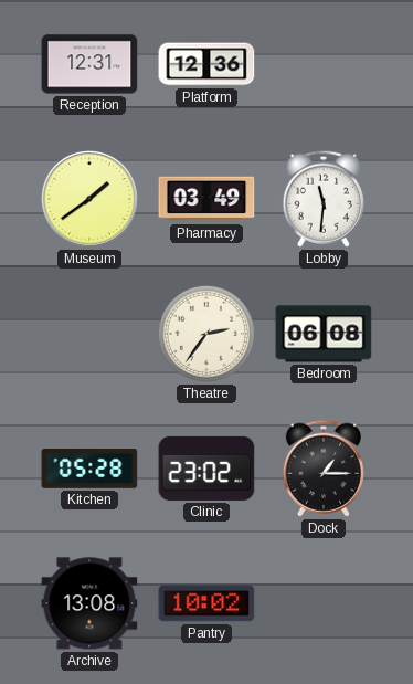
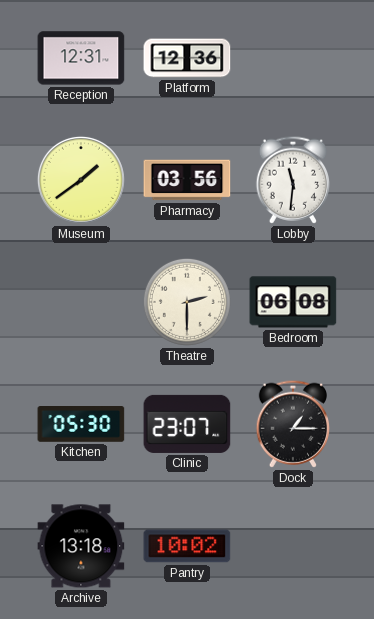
Pharmacy: 03:49 -> 03:56
Theatre: 2:36 -> 2:30
Kitchen: 05:28 -> 05:30
Clinic: 23:02 -> 23:07
Archive: 13:08 -> 13:18
